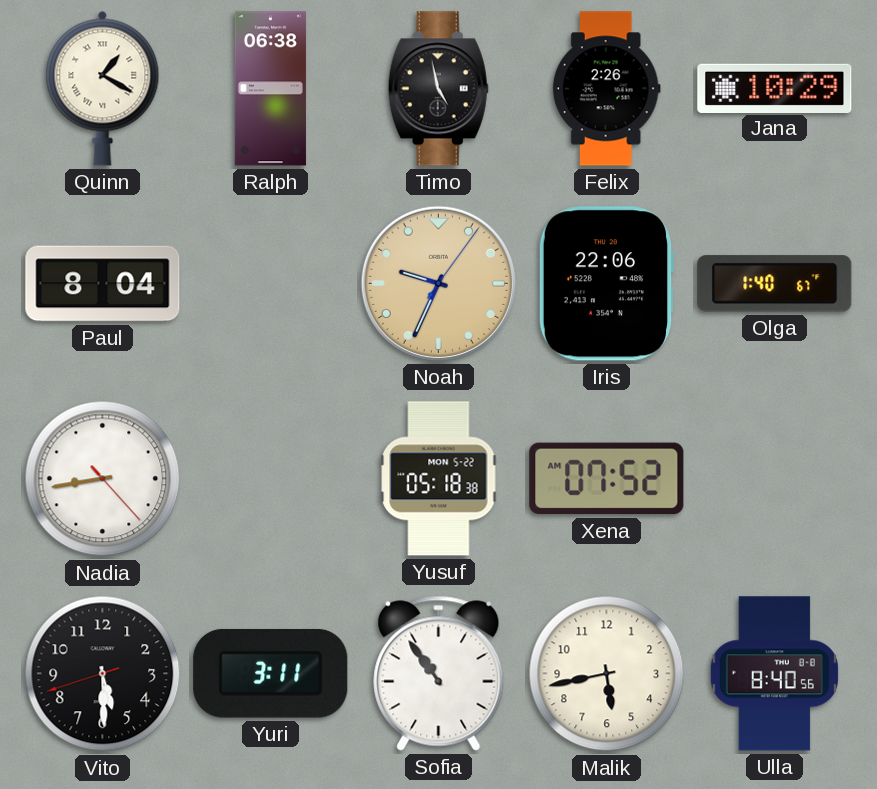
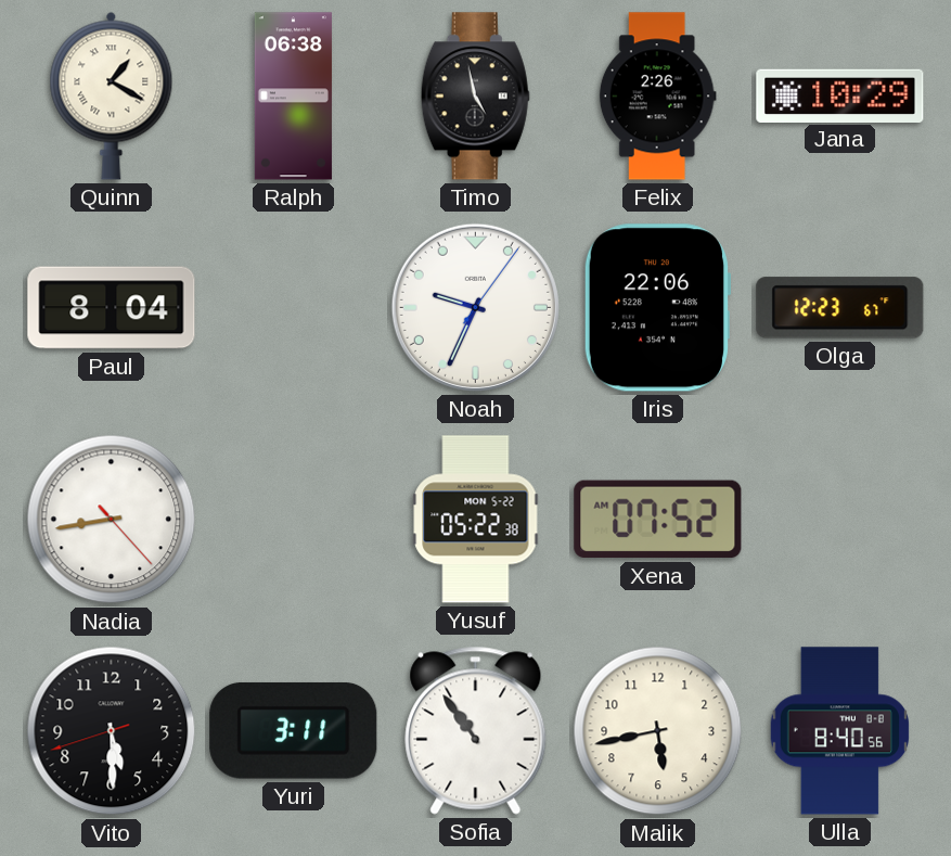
Noah dial: champagne -> white
Olga: 1:40 -> 12:23
Yusuf: 05:18 -> 05:22
